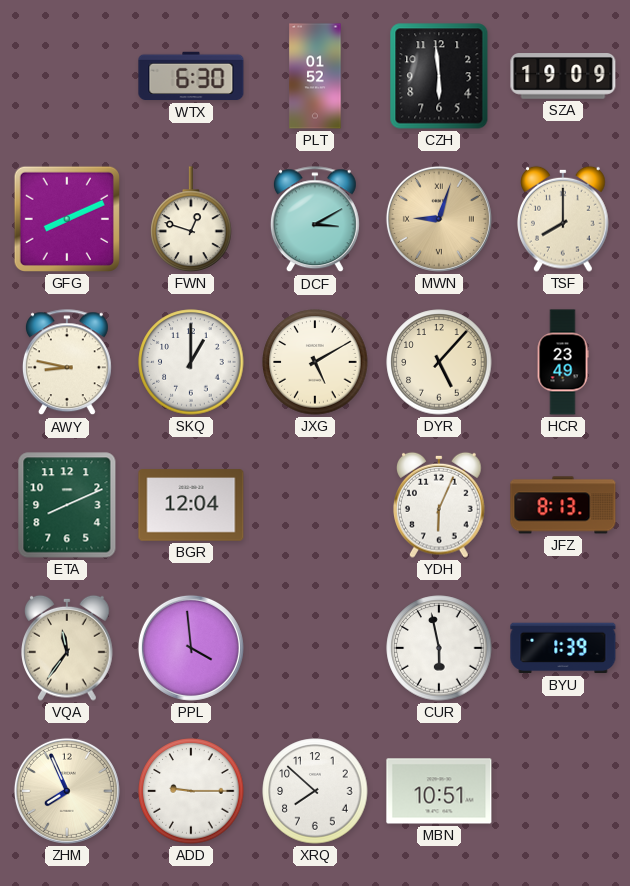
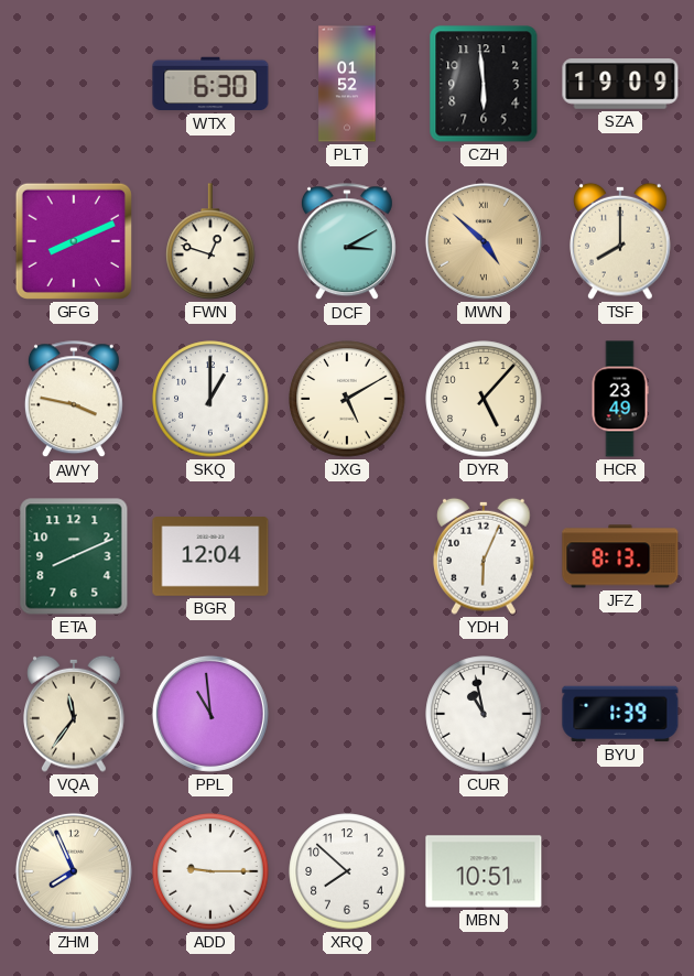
MWN: 9:03 -> 4:52
AWY: 8:47 -> 3:47
PPL: 3:59 -> 10:59
CUR: 5:58 -> 10:58
